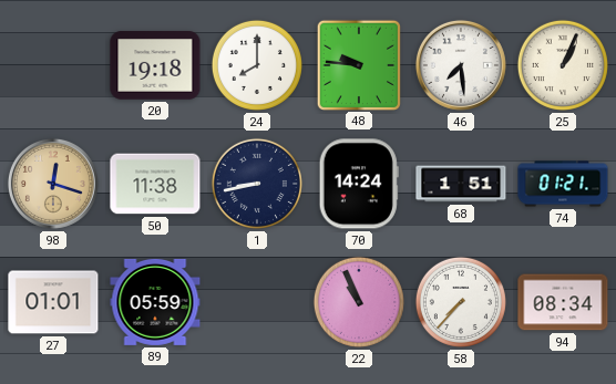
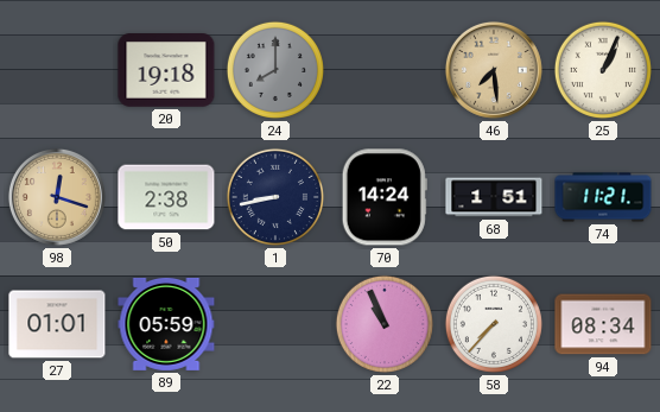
24 dial: white -> grey
48: 9:46 -> none
46 dial: white -> champagne
50: 11:38 -> 2:38
74: 01:21 -> 11:21
